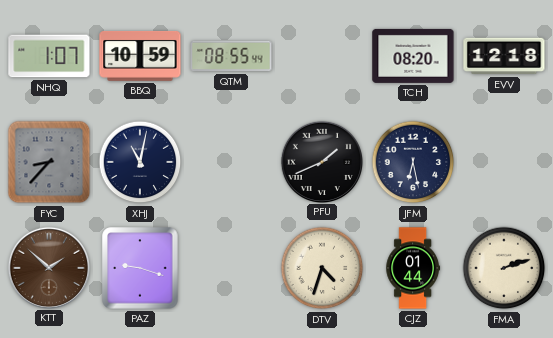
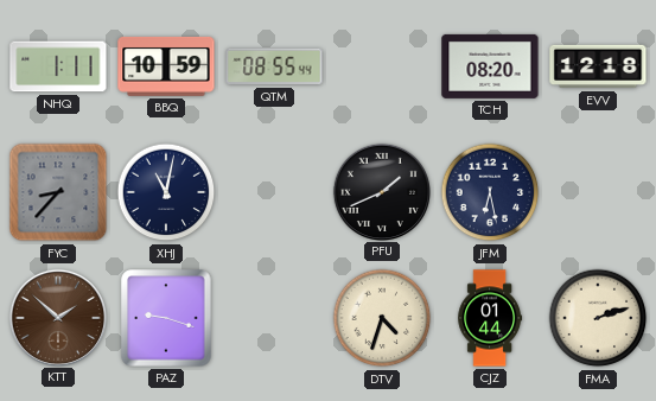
NHQ: 1:07 -> 1:11
